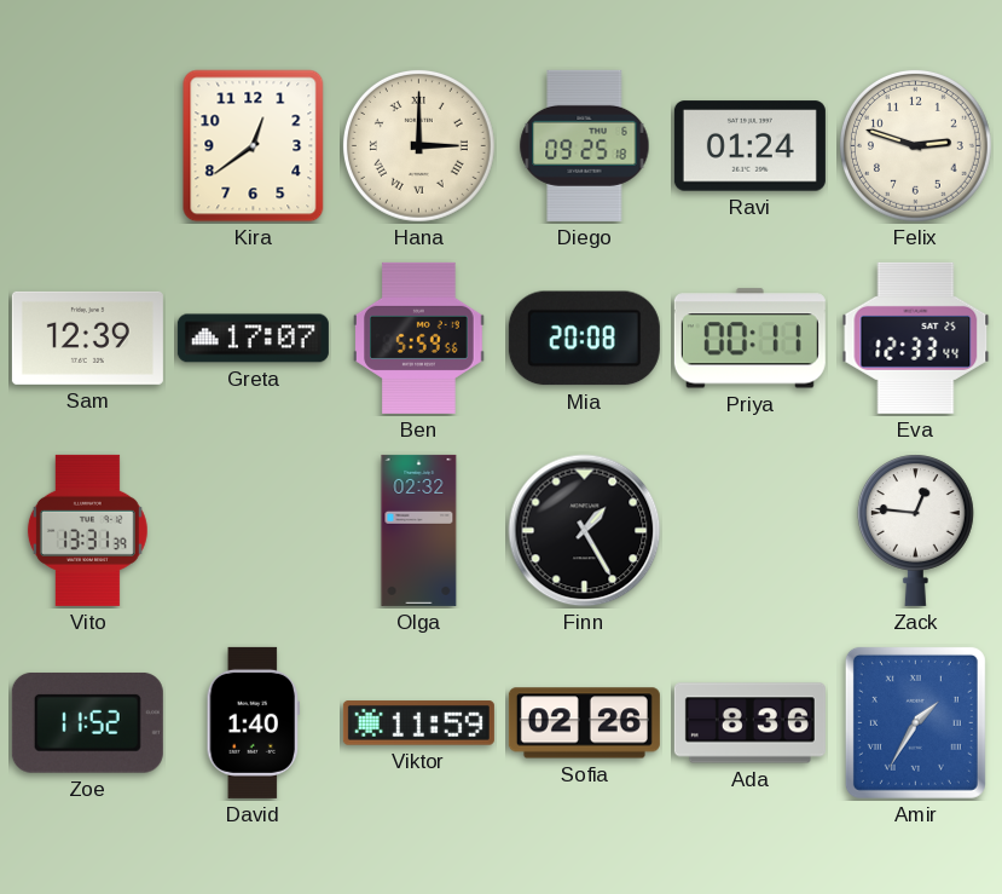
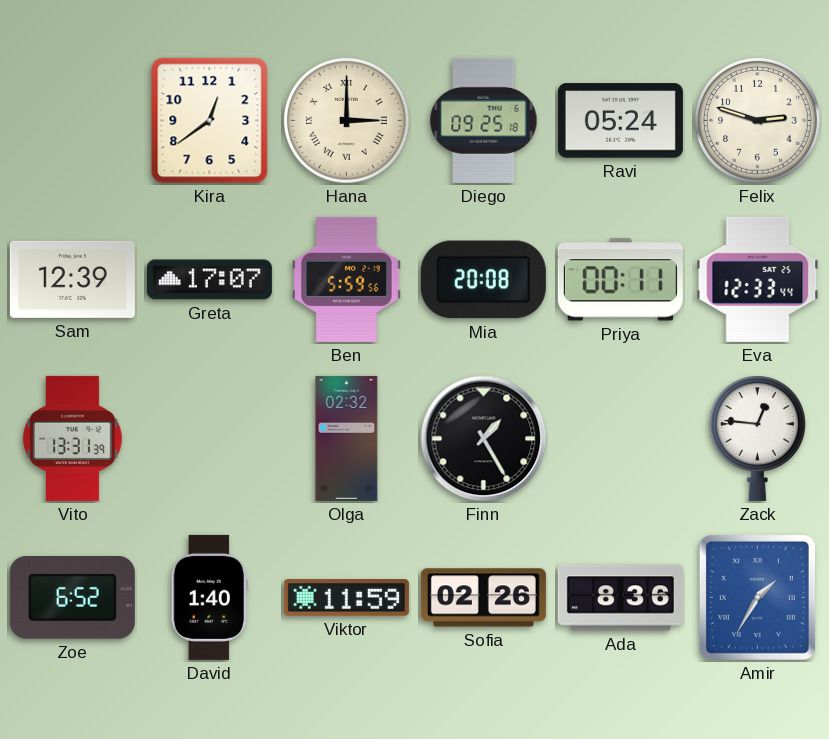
Ravi: 01:24 -> 05:24
Zoe: 11:52 -> 6:52
